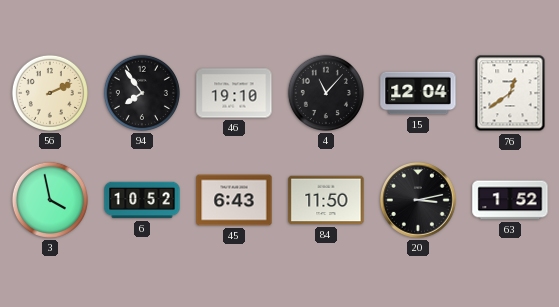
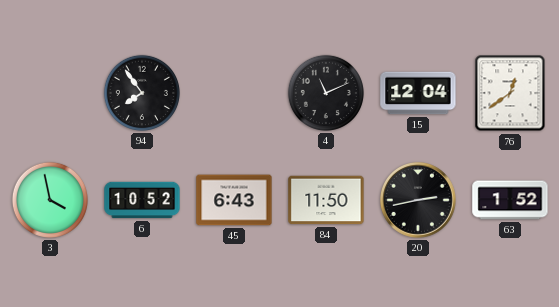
56: 2:11 -> none
46: 19:10 -> none
4: 11:07 -> 11:11
20: 3:13 -> 2:43
